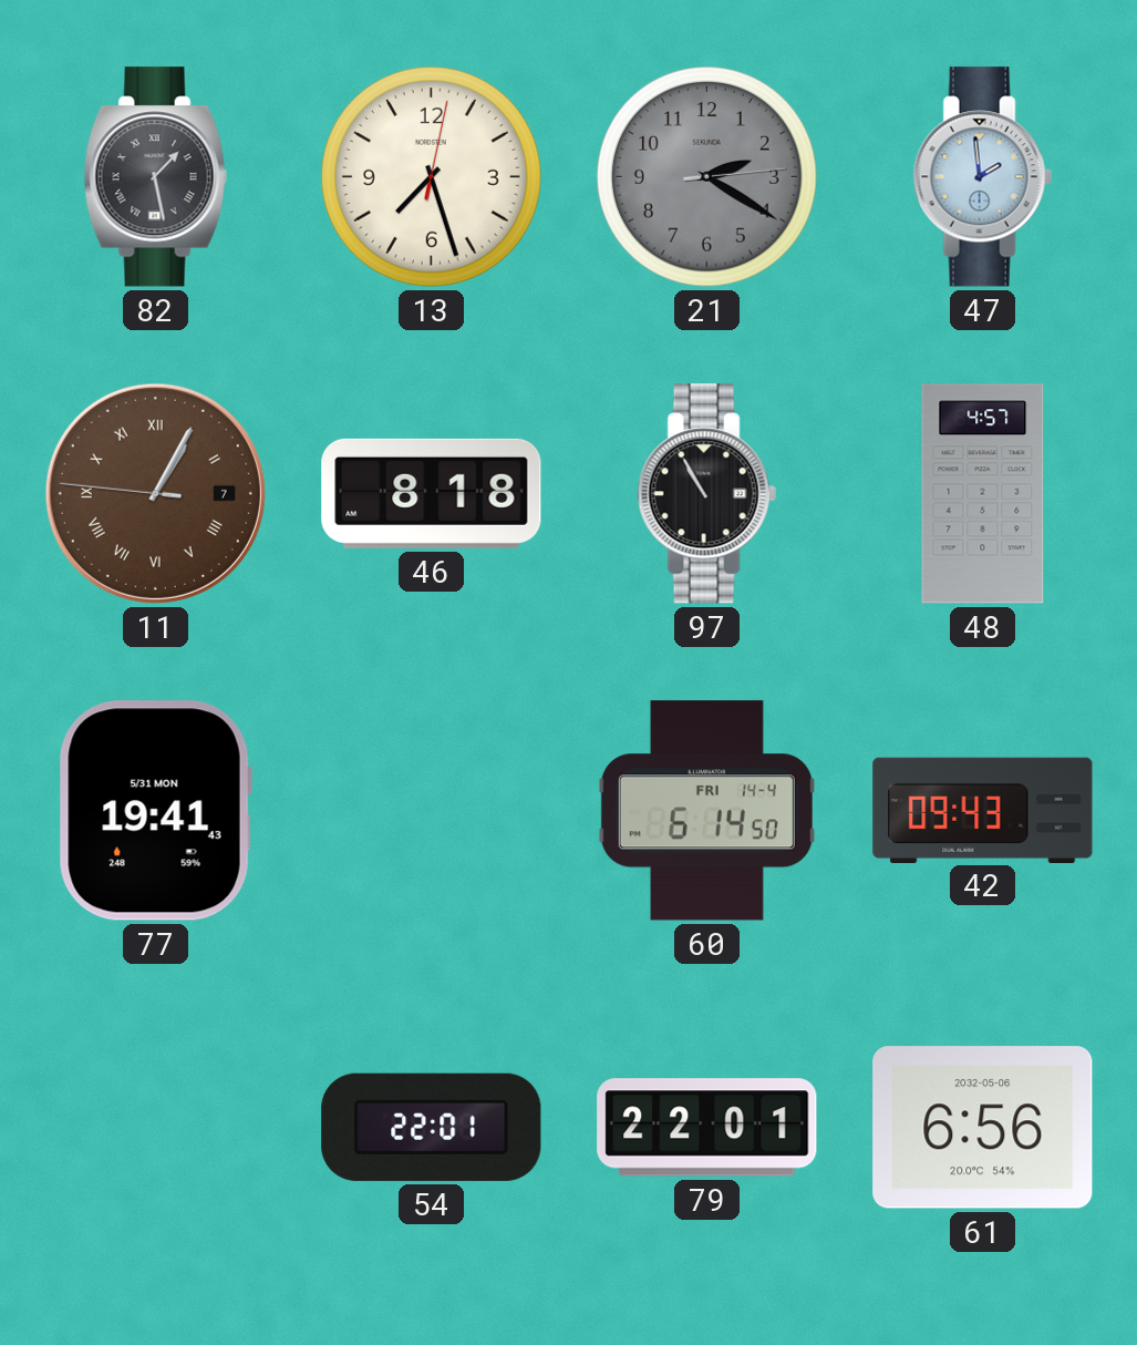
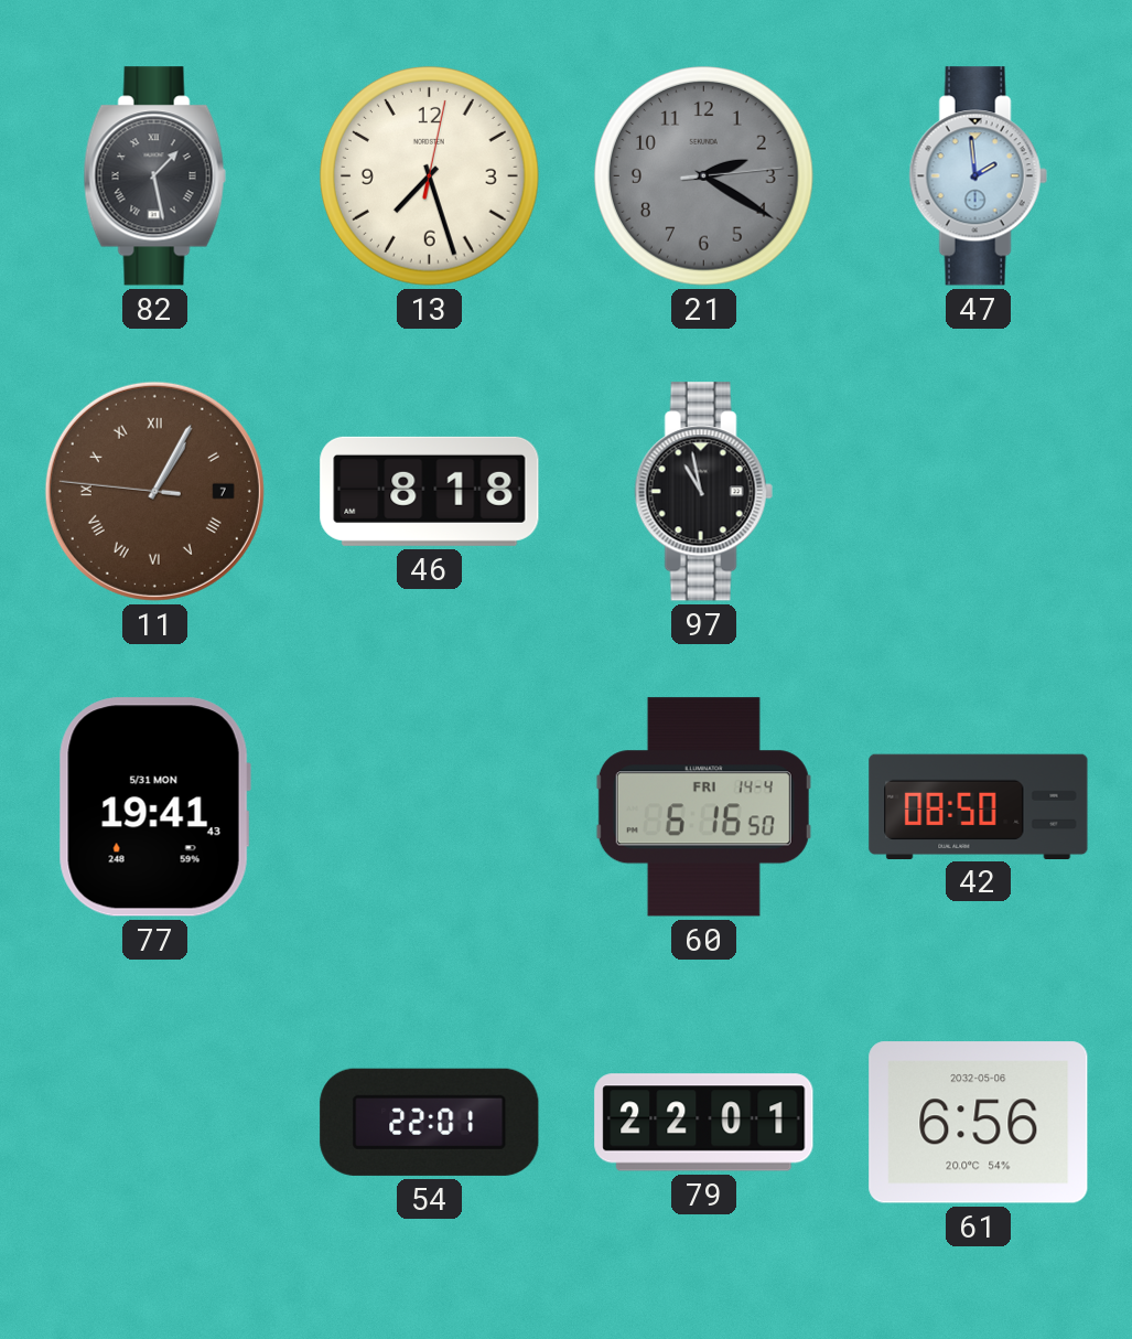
97: 10:55 -> 10:58
48: 4:57 -> none
60: 6:14 -> 6:16
42: 09:43 -> 08:50
